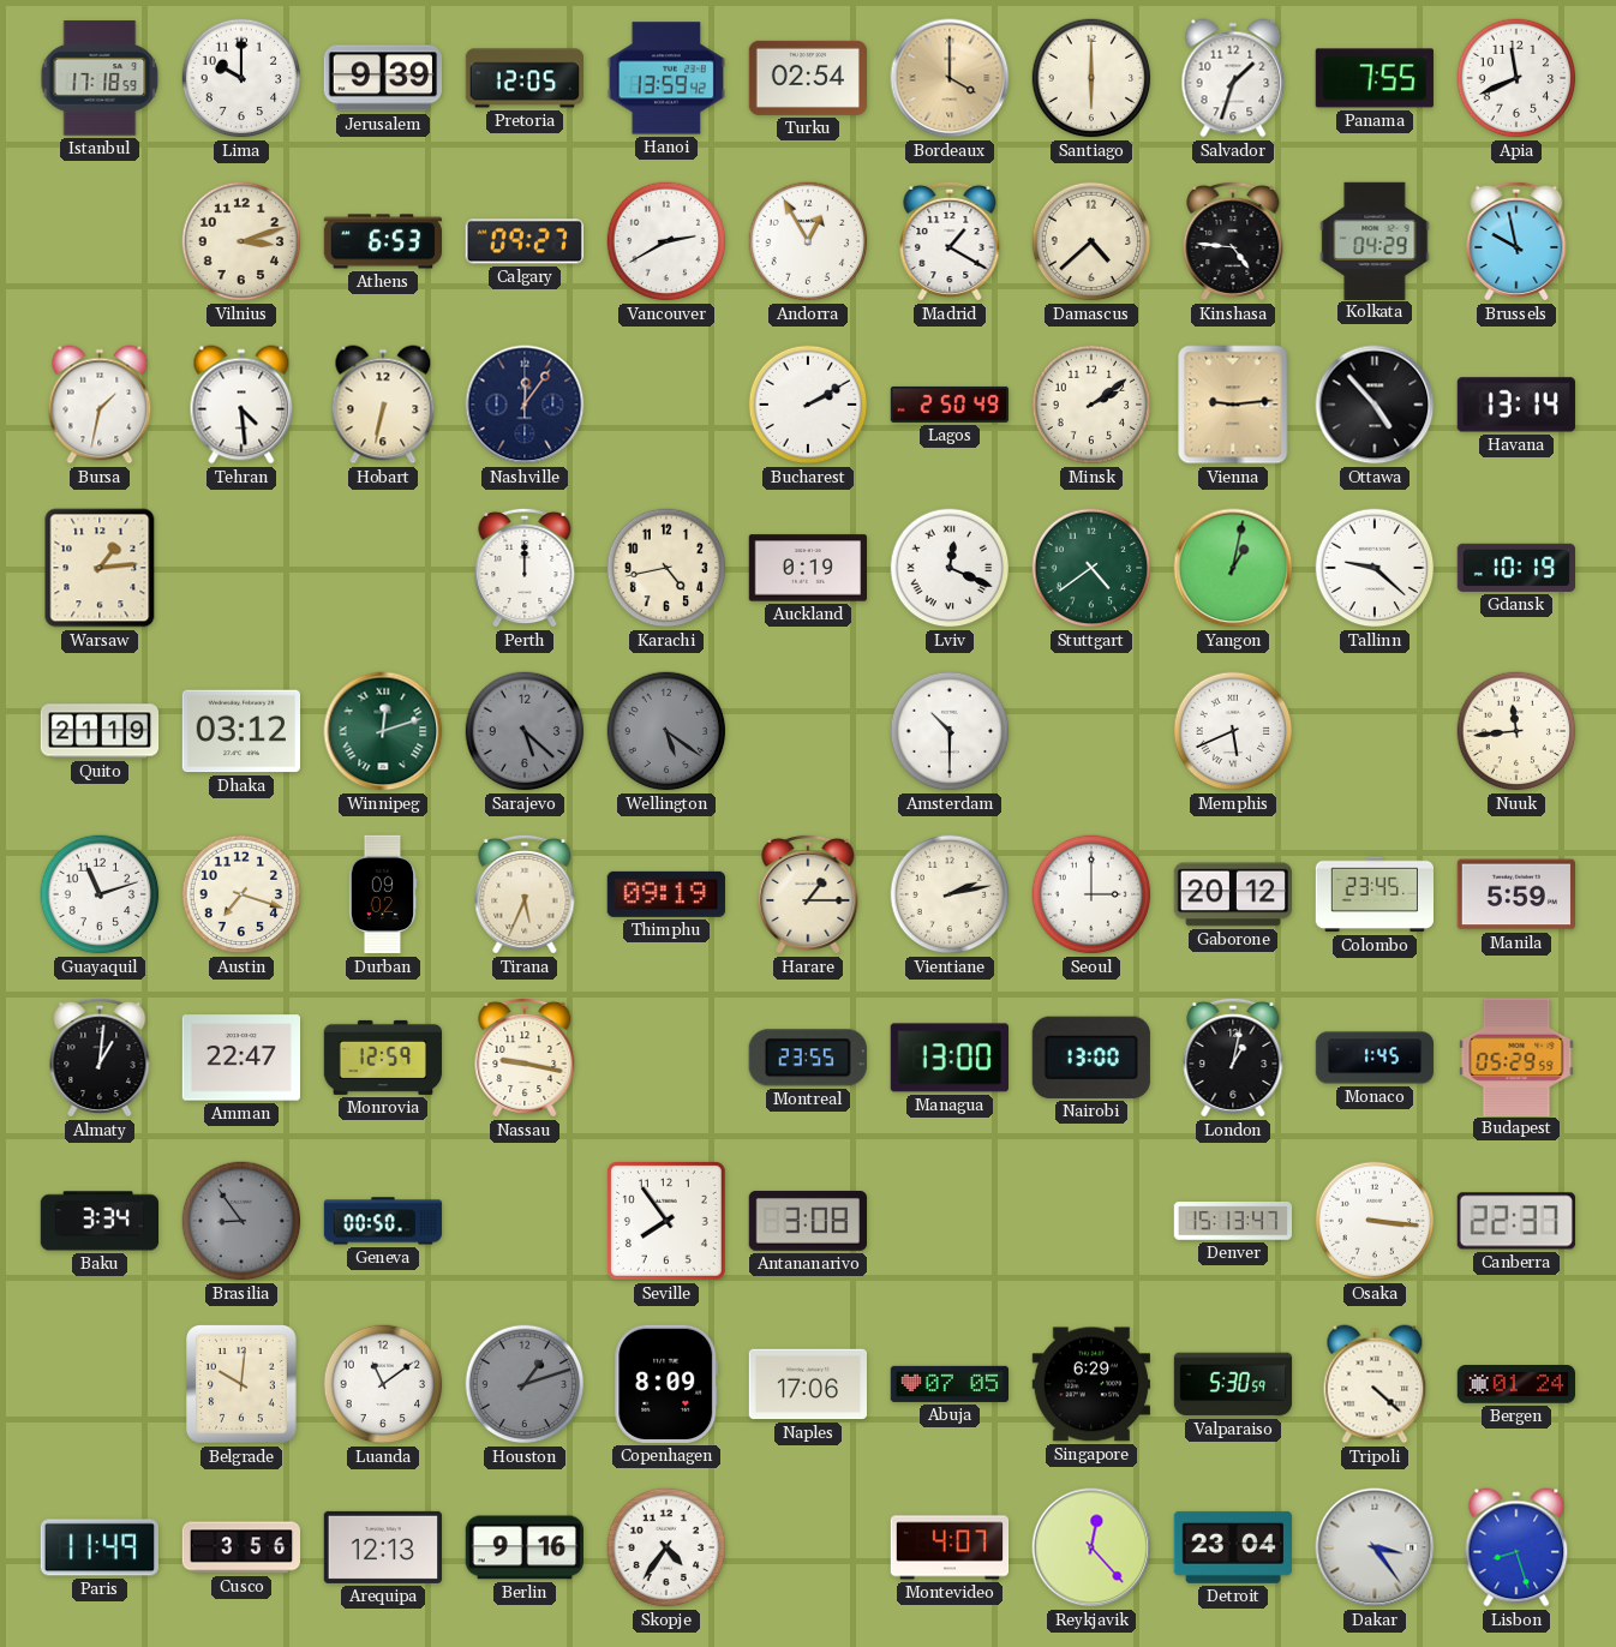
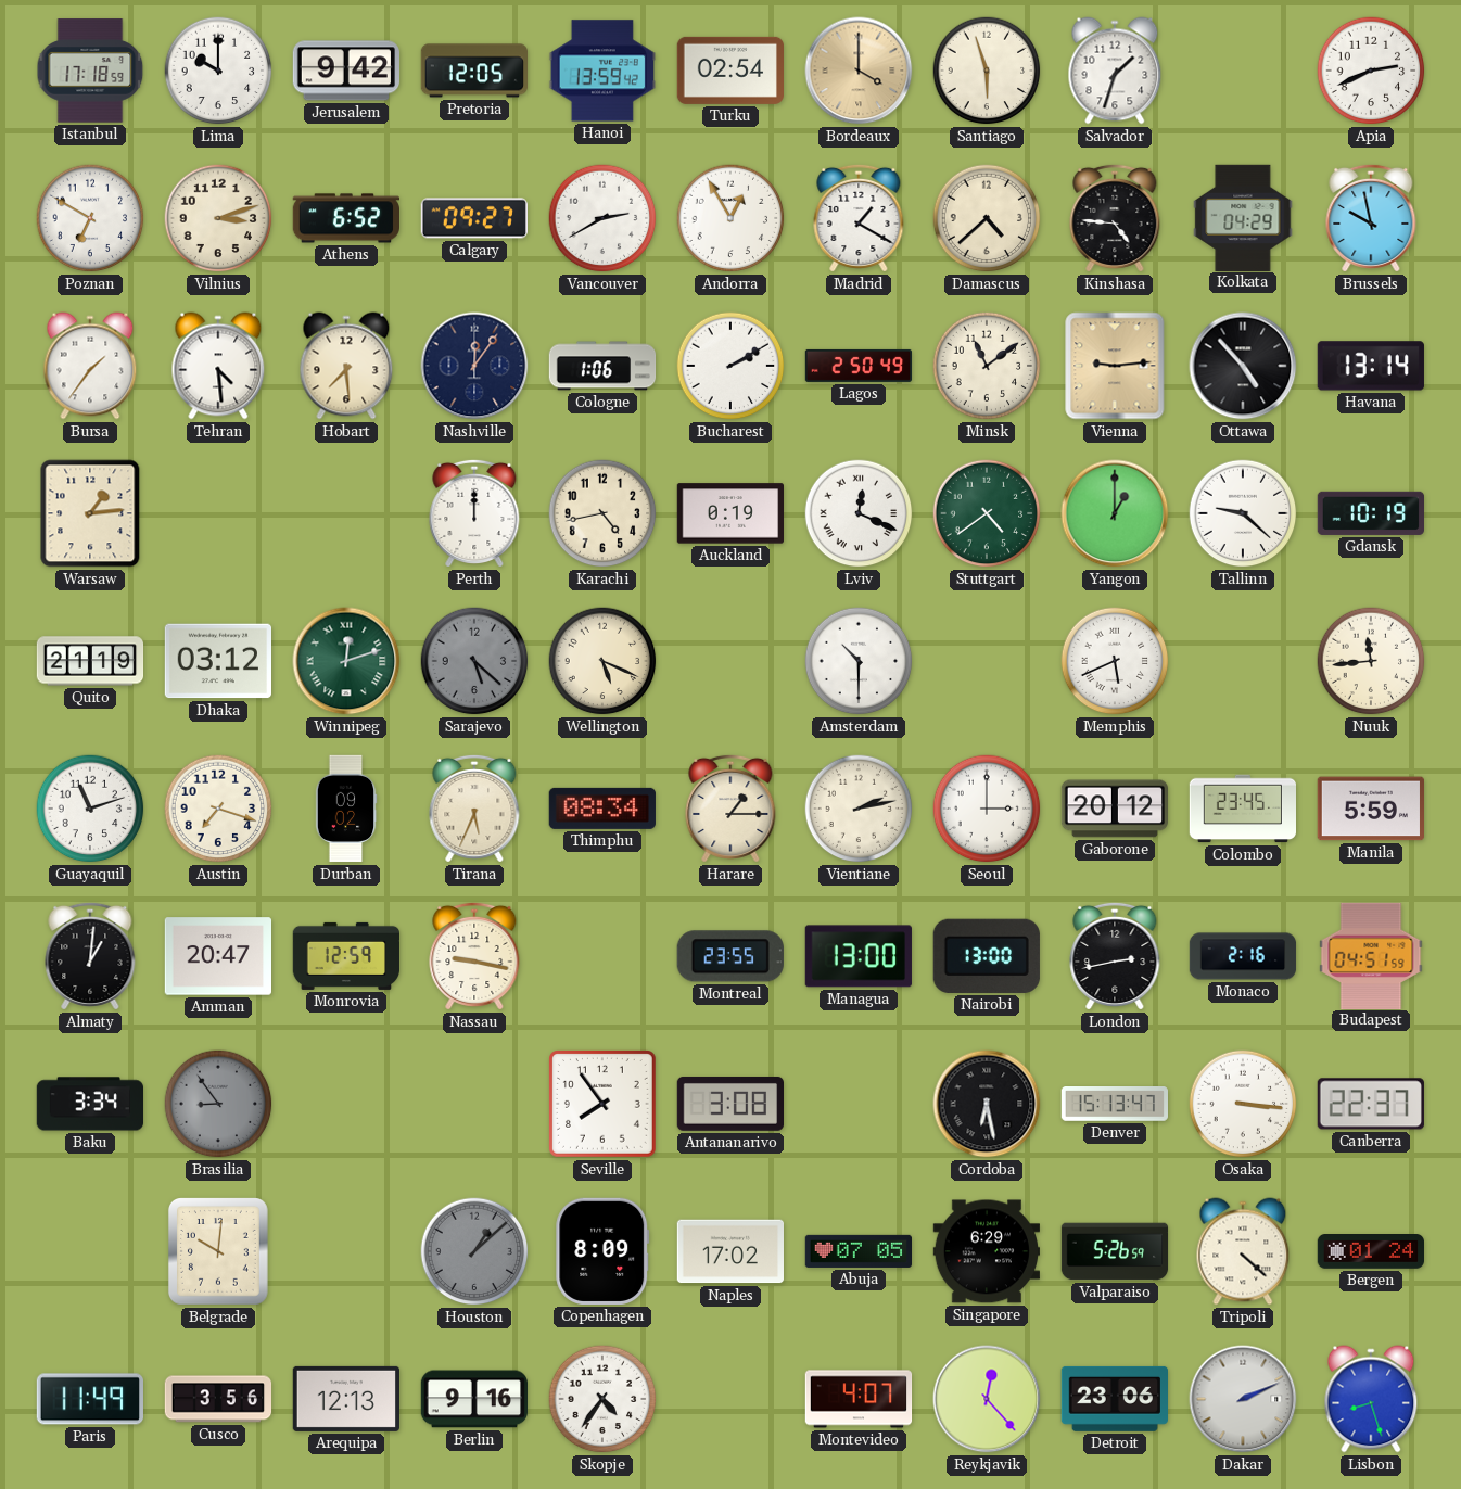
Jerusalem: 9:39 -> 9:42
Santiago: 6:00 -> 5:57
Panama: 7:55 -> none
Apia: 11:41 -> 2:41
Poznan: none -> 6:50
Athens: 6:53 -> 6:52
Bursa: 1:32 -> 1:36
Hobart: 6:32 -> 7:29
Cologne: none -> 1:06
Minsk: 2:09 -> 11:09
Yangon: 1:02 -> 1:00
Wellington: 5:21 -> 5:19
Wellington dial: grey -> cream
Thimphu: 09:19 -> 08:34
Amman: 22:47 -> 20:47
London: 1:02 -> 2:43
Monaco: 1:45 -> 2:16
Budapest: 05:29 -> 04:51
Geneva: 00:50 -> none
Cordoba: none -> 6:28
Luanda: 11:09 -> none
Houston: 1:12 -> 1:08
Naples: 17:06 -> 17:02
Valparaiso: 5:30 -> 5:26
Detroit: 23:04 -> 23:06
Dakar: 3:24 -> 2:11
